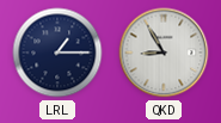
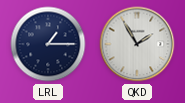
QKD: 8:55 -> 1:55
